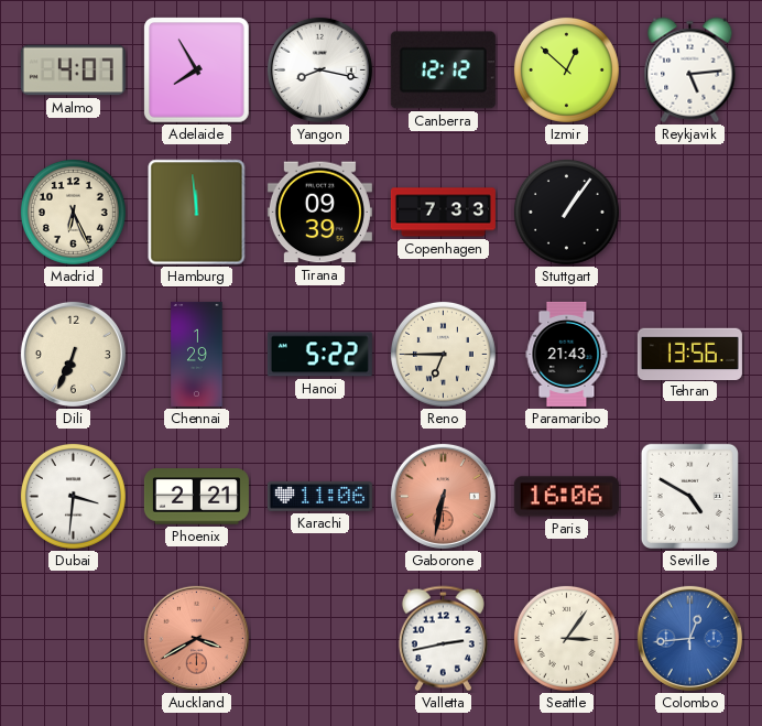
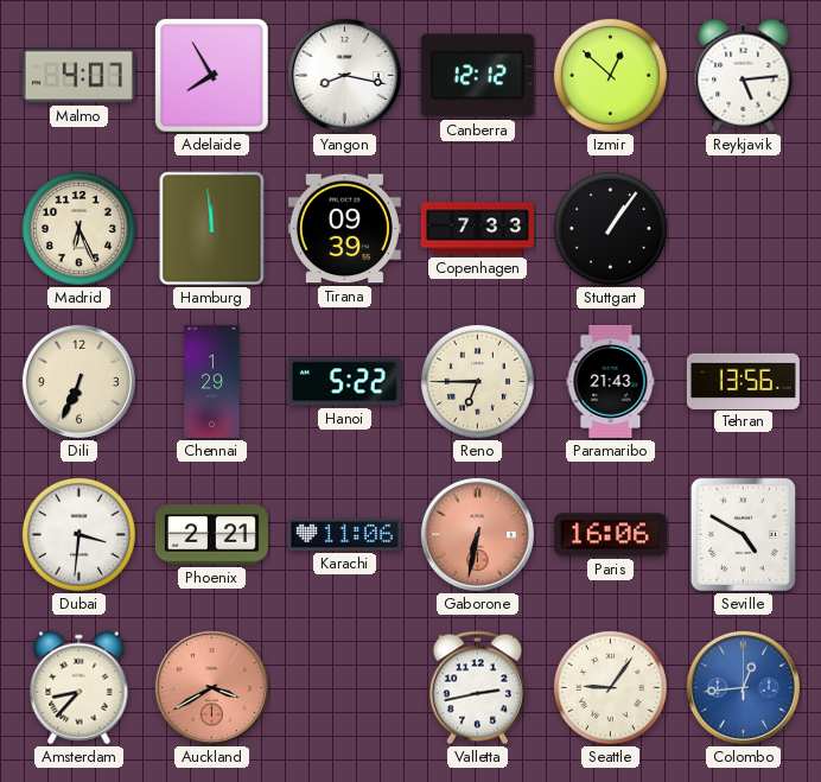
Amsterdam: none -> 8:37
Seattle: 3:06 -> 9:06
